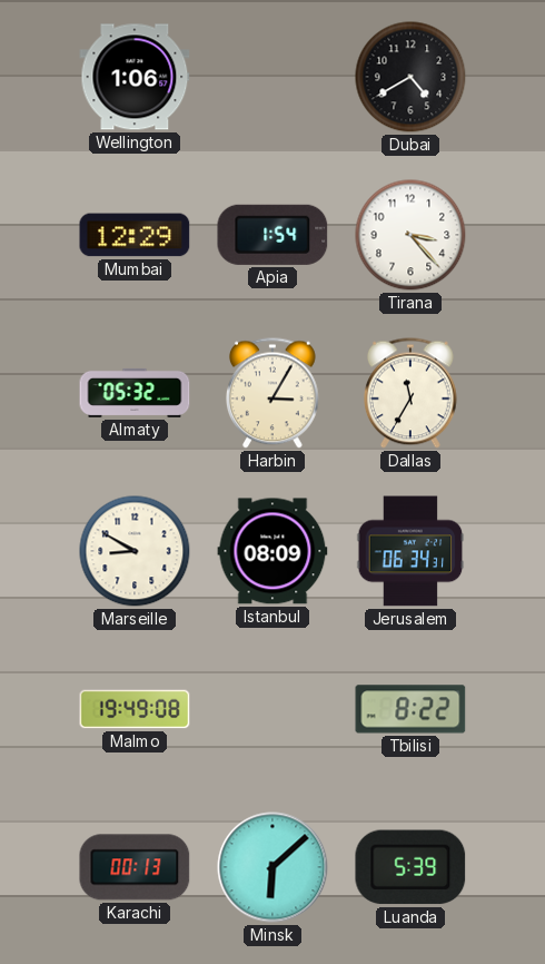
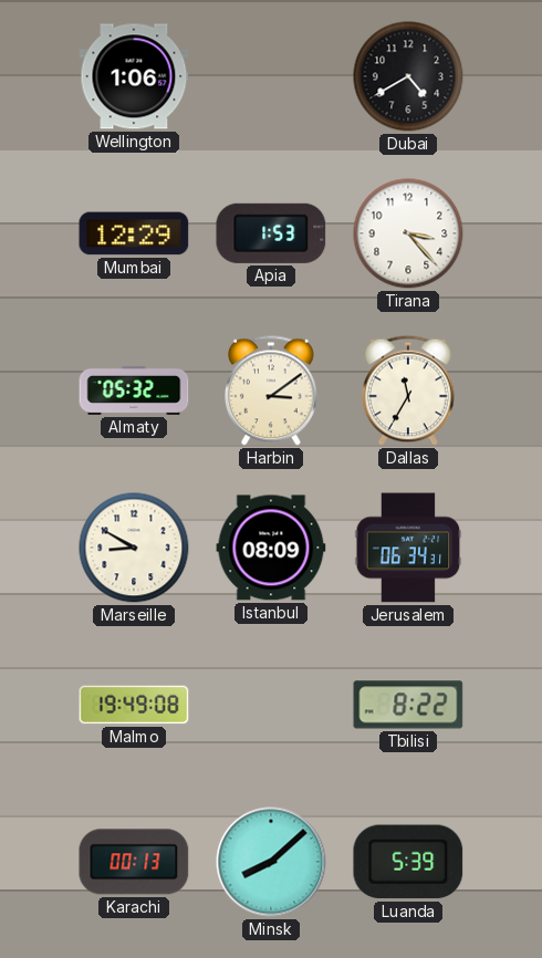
Apia: 1:54 -> 1:53
Harbin: 3:05 -> 3:09
Minsk: 6:08 -> 8:08
